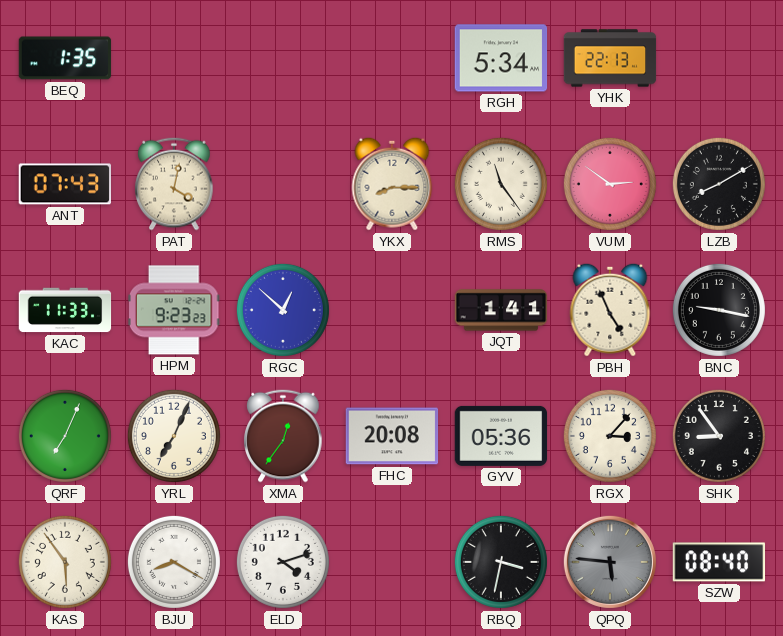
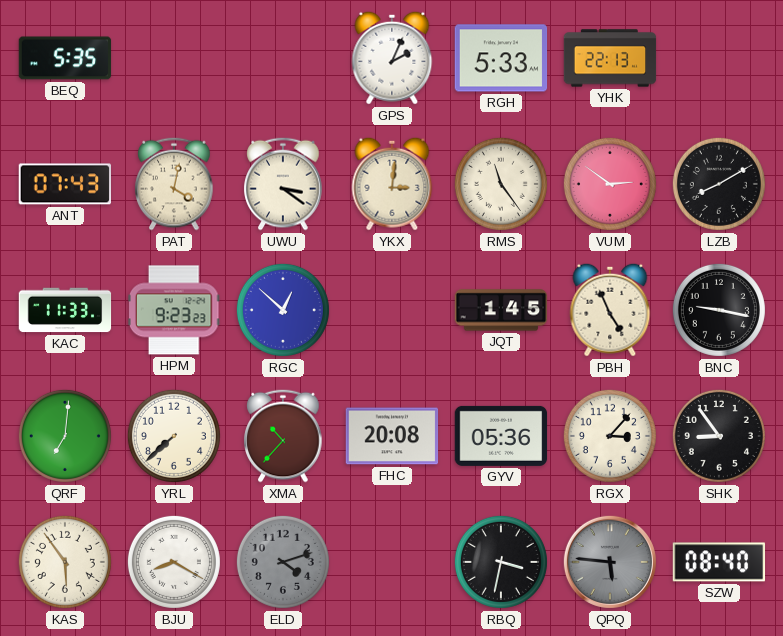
BEQ: 1:35 -> 5:35
GPS: none -> 2:04
RGH: 5:34 -> 5:33
UWU: none -> 3:21
YKX: 8:15 -> 3:01
JQT: 1:41 -> 1:45
QRF: 7:04 -> 7:01
YRL: 7:04 -> 7:38
XMA: 12:36 -> 10:37
ELD dial: white -> grey
